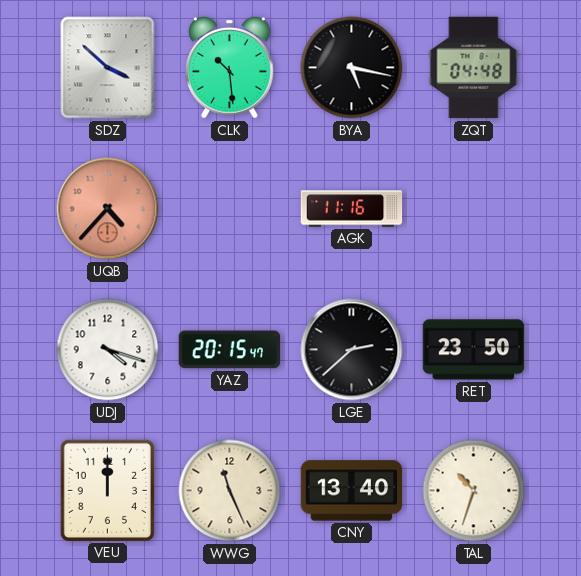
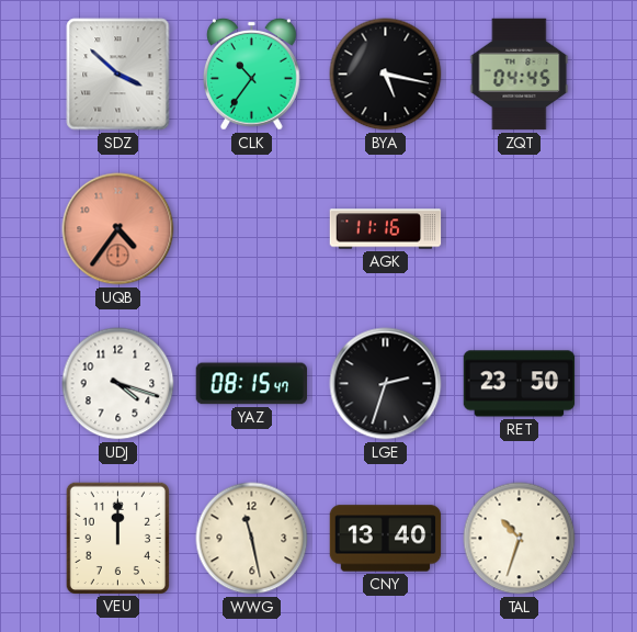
CLK: 10:29 -> 10:36
ZQT: 04:48 -> 04:45
UQB: 4:37 -> 4:36
YAZ: 20:15 -> 08:15
LGE: 2:38 -> 2:33
WWG: 11:26 -> 11:28
